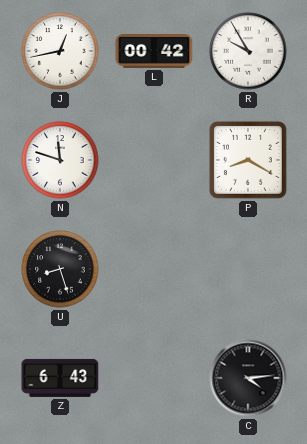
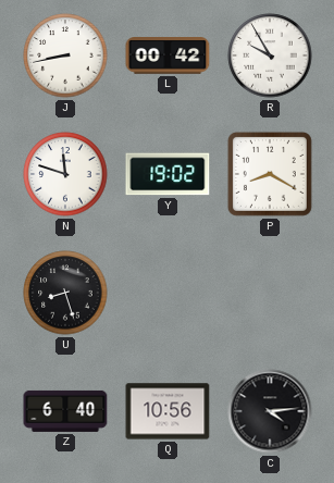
J: 12:43 -> 8:43
Y: none -> 19:02
Z: 6:43 -> 6:40
Q: none -> 10:56
